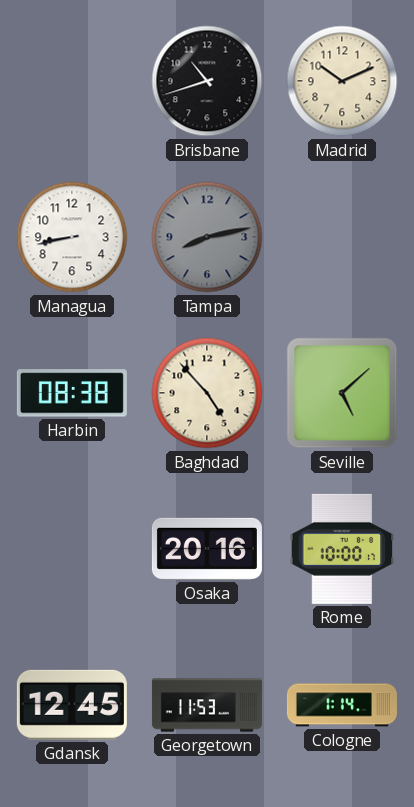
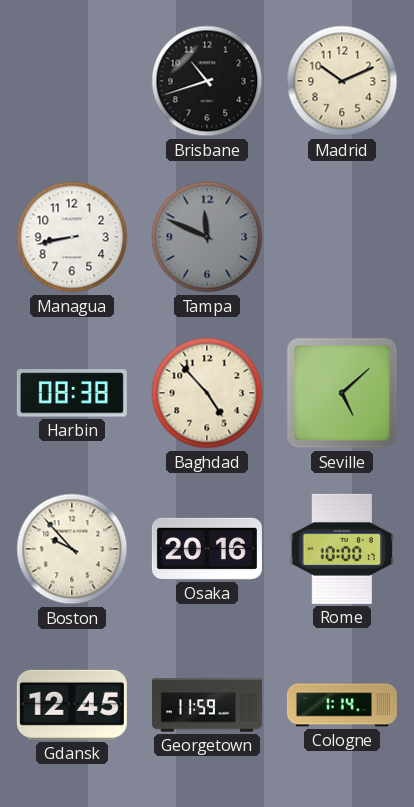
Tampa: 8:13 -> 11:49
Boston: none -> 9:53
Georgetown: 11:53 -> 11:59
